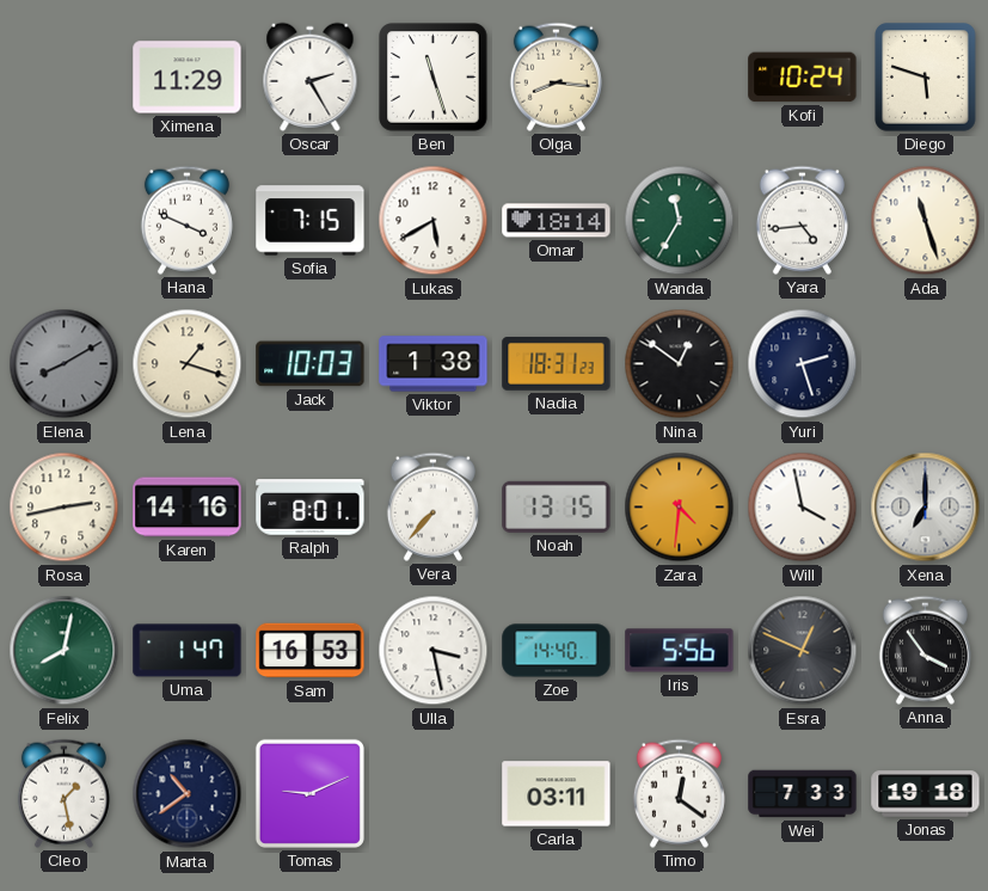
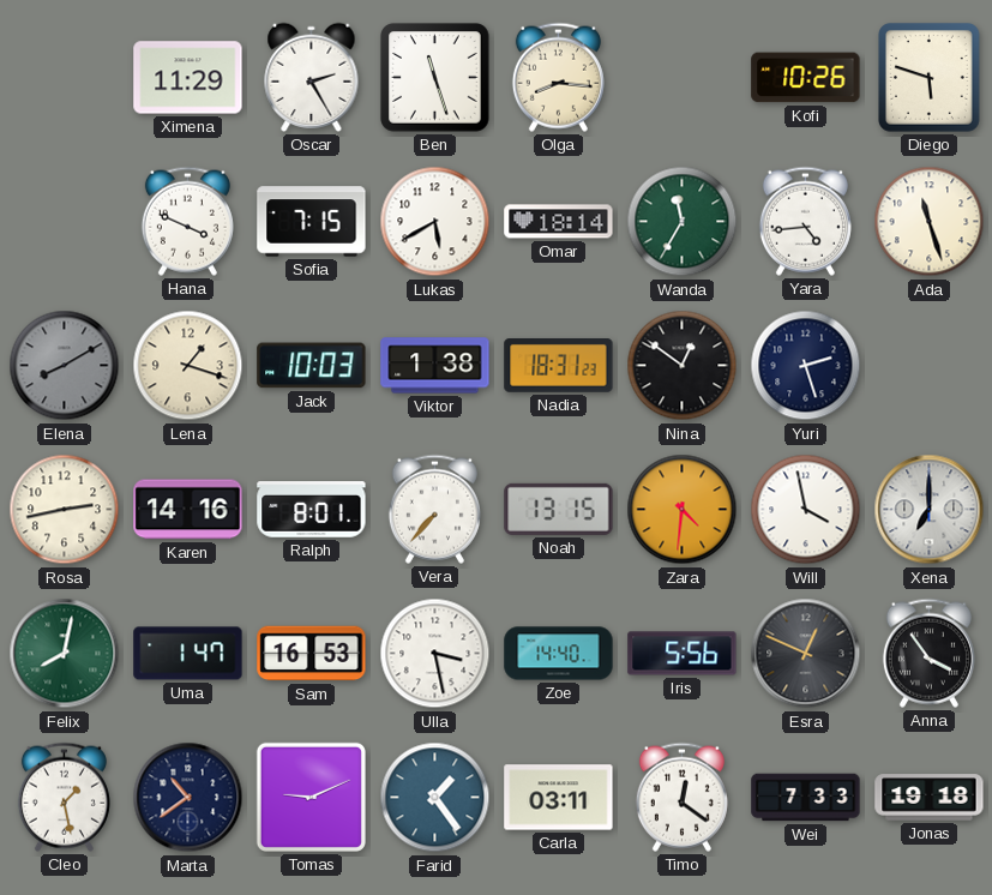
Kofi: 10:24 -> 10:26
Farid: none -> 1:24
